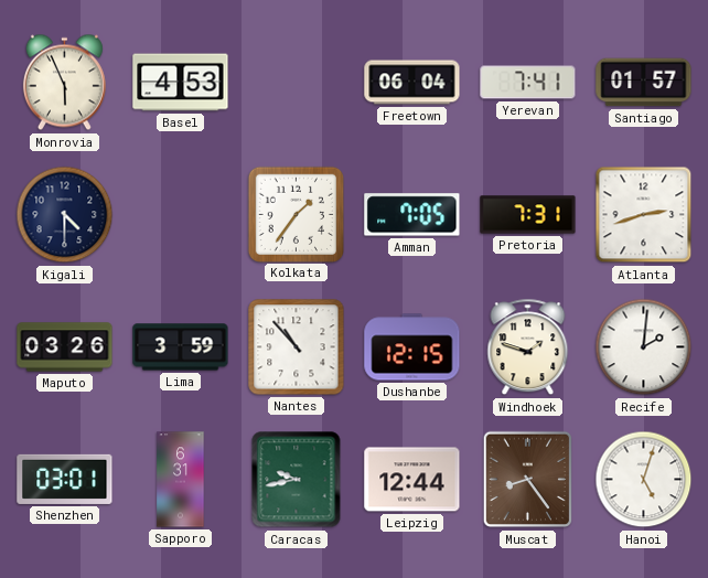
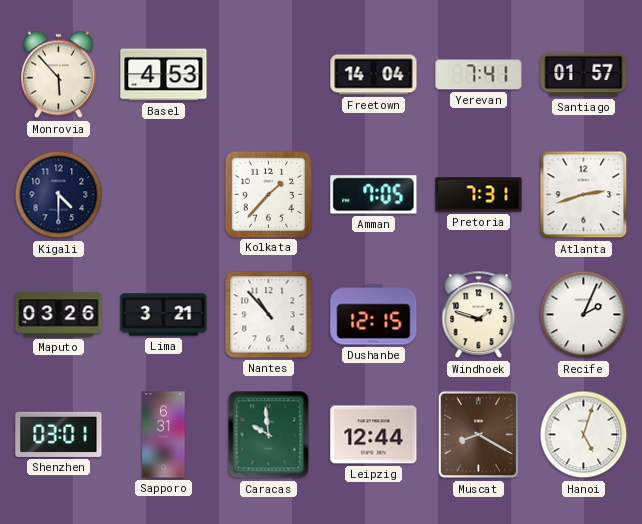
Monrovia: 5:56 -> 5:53
Freetown: 06:04 -> 14:04
Kolkata: 1:36 -> 1:37
Lima: 3:59 -> 3:21
Recife: 2:01 -> 2:04
Caracas: 9:43 -> 9:59
Muscat: 8:24 -> 8:20
